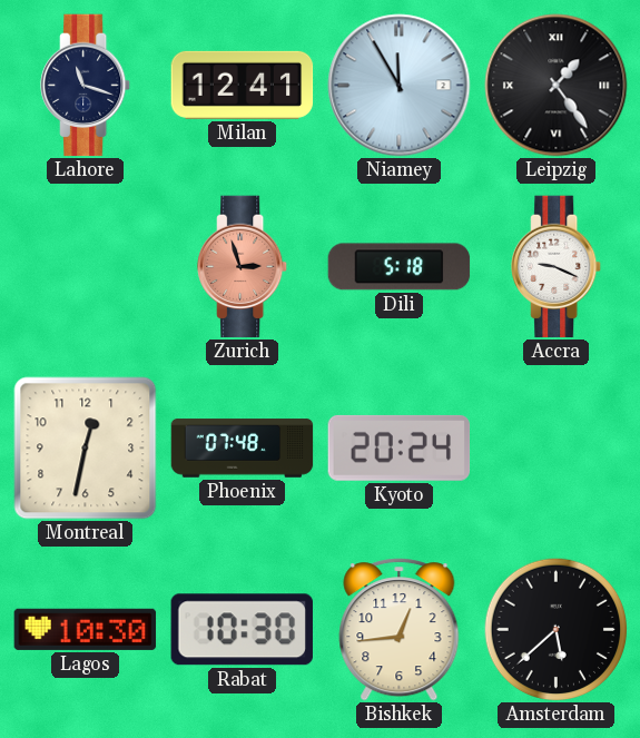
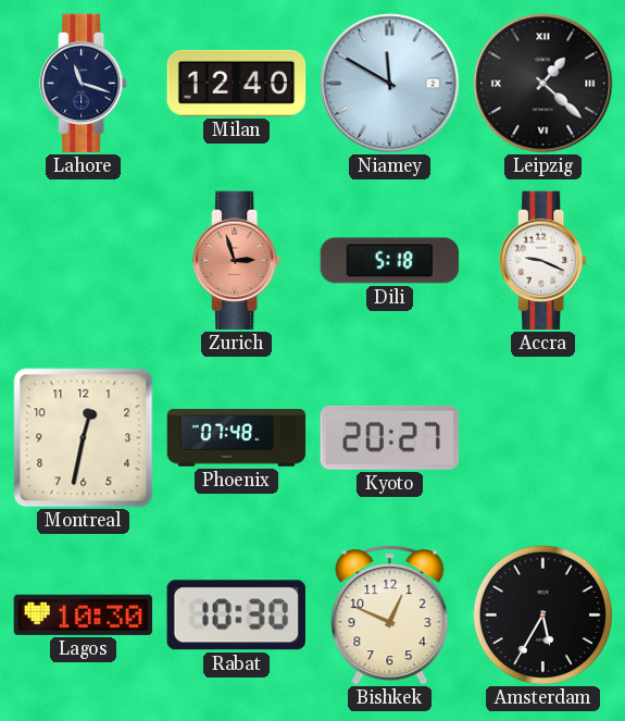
Milan: 12:41 -> 12:40
Niamey: 11:55 -> 11:50
Leipzig: 1:24 -> 1:22
Kyoto: 20:24 -> 20:27
Bishkek: 12:44 -> 12:49
Amsterdam: 5:38 -> 5:35
